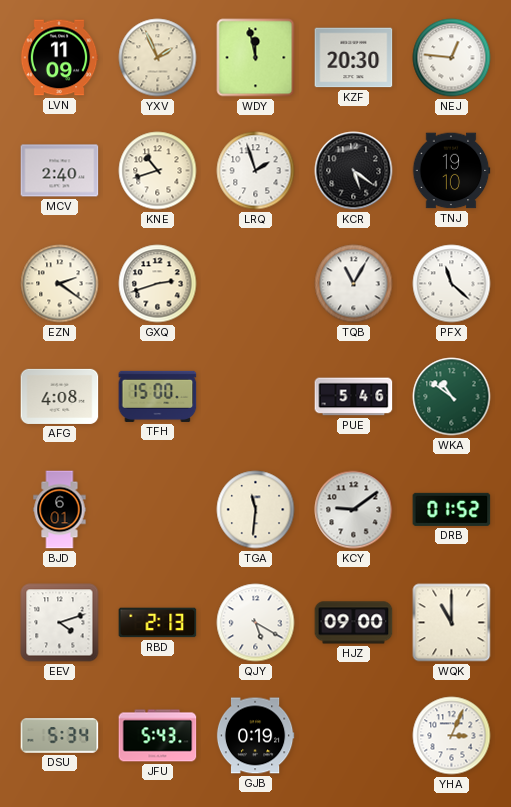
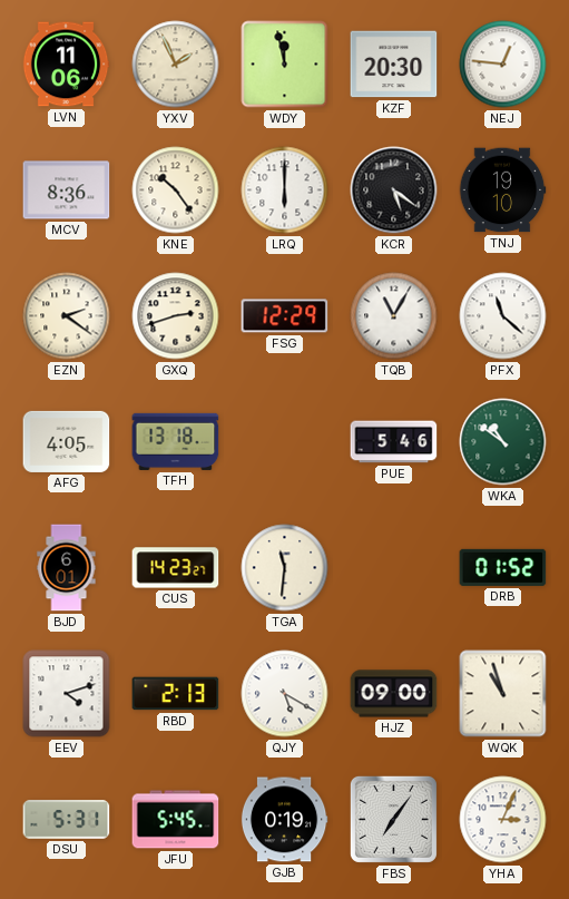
LVN: 11:09 -> 11:06
MCV: 2:40 -> 8:36
KNE: 10:42 -> 10:24
LRQ: 1:57 -> 6:00
FSG: none -> 12:29
AFG: 4:08 -> 4:05
TFH: 15:00 -> 13:18
CUS: none -> 14:23
KCY: 9:09 -> none
WQK: 11:00 -> 10:57
DSU: 5:34 -> 5:31
JFU: 5:43 -> 5:45
FBS: none -> 7:06
